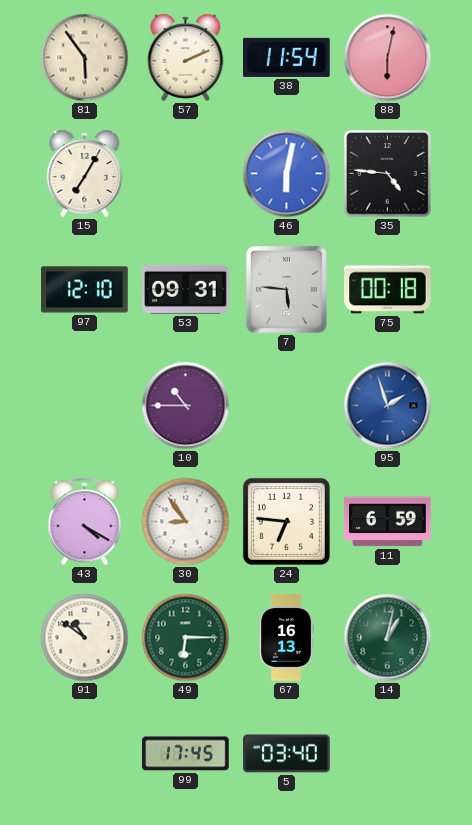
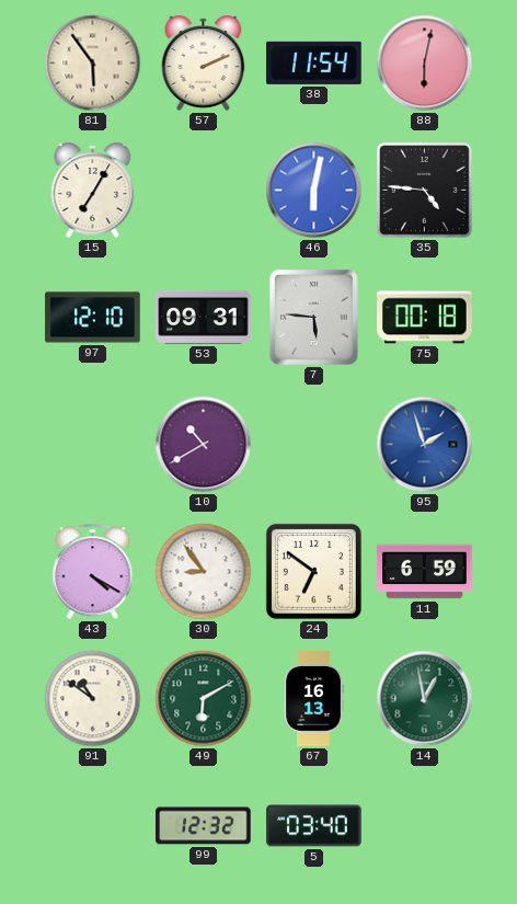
10: 10:45 -> 10:40
24: 6:46 -> 6:51
49: 6:15 -> 6:10
14: 1:02 -> 12:58
99: 17:45 -> 12:32
